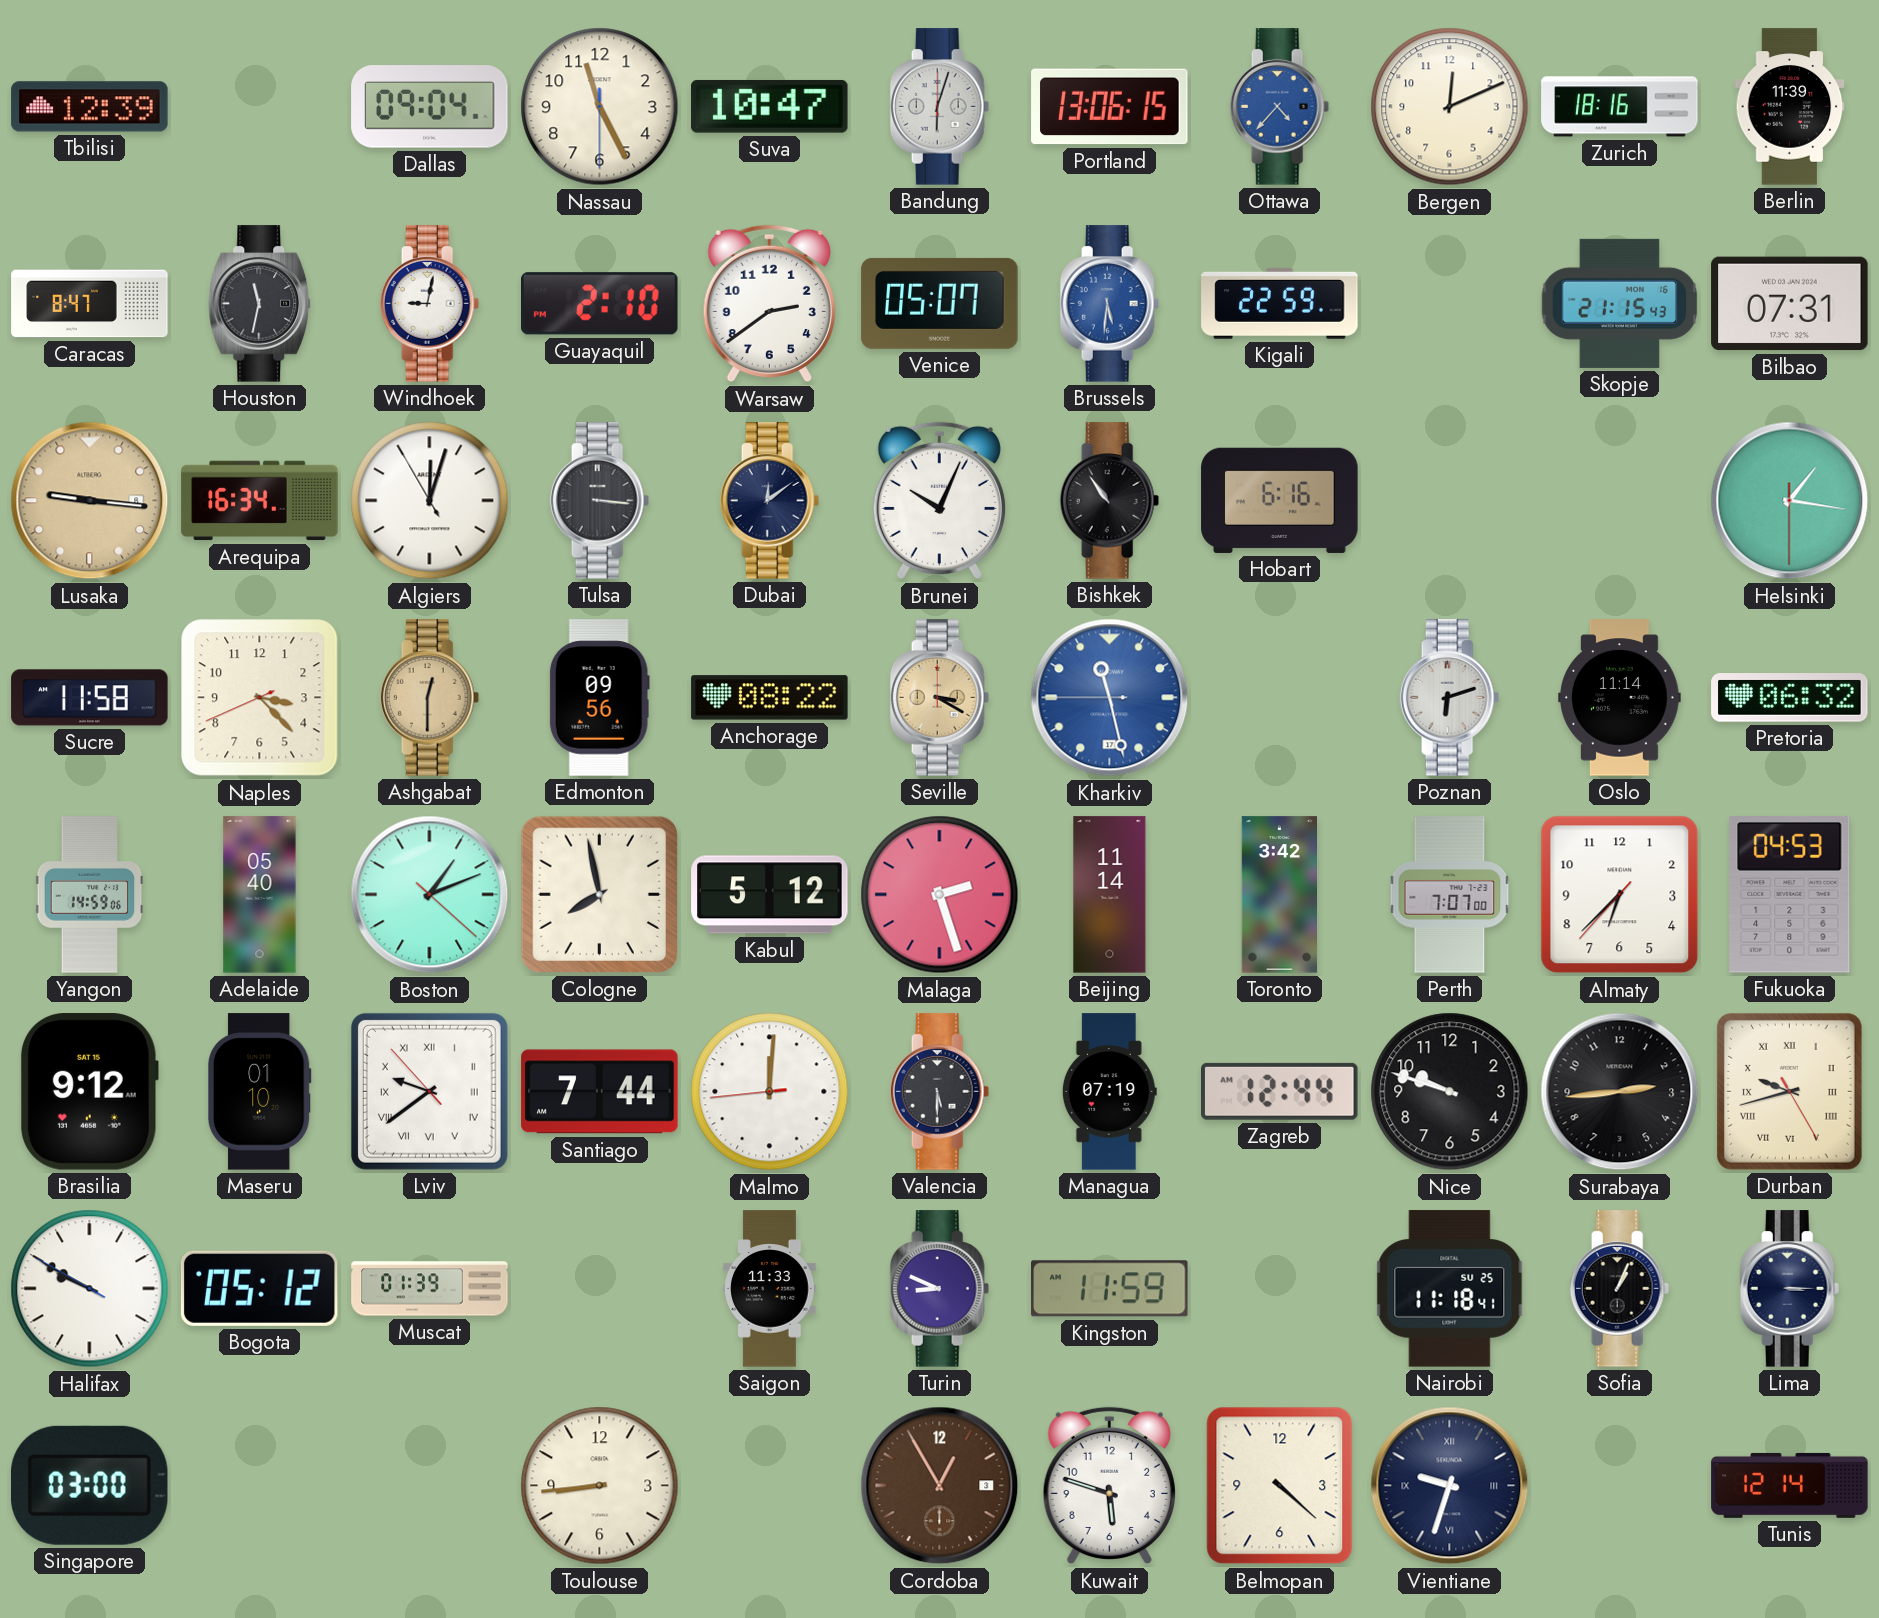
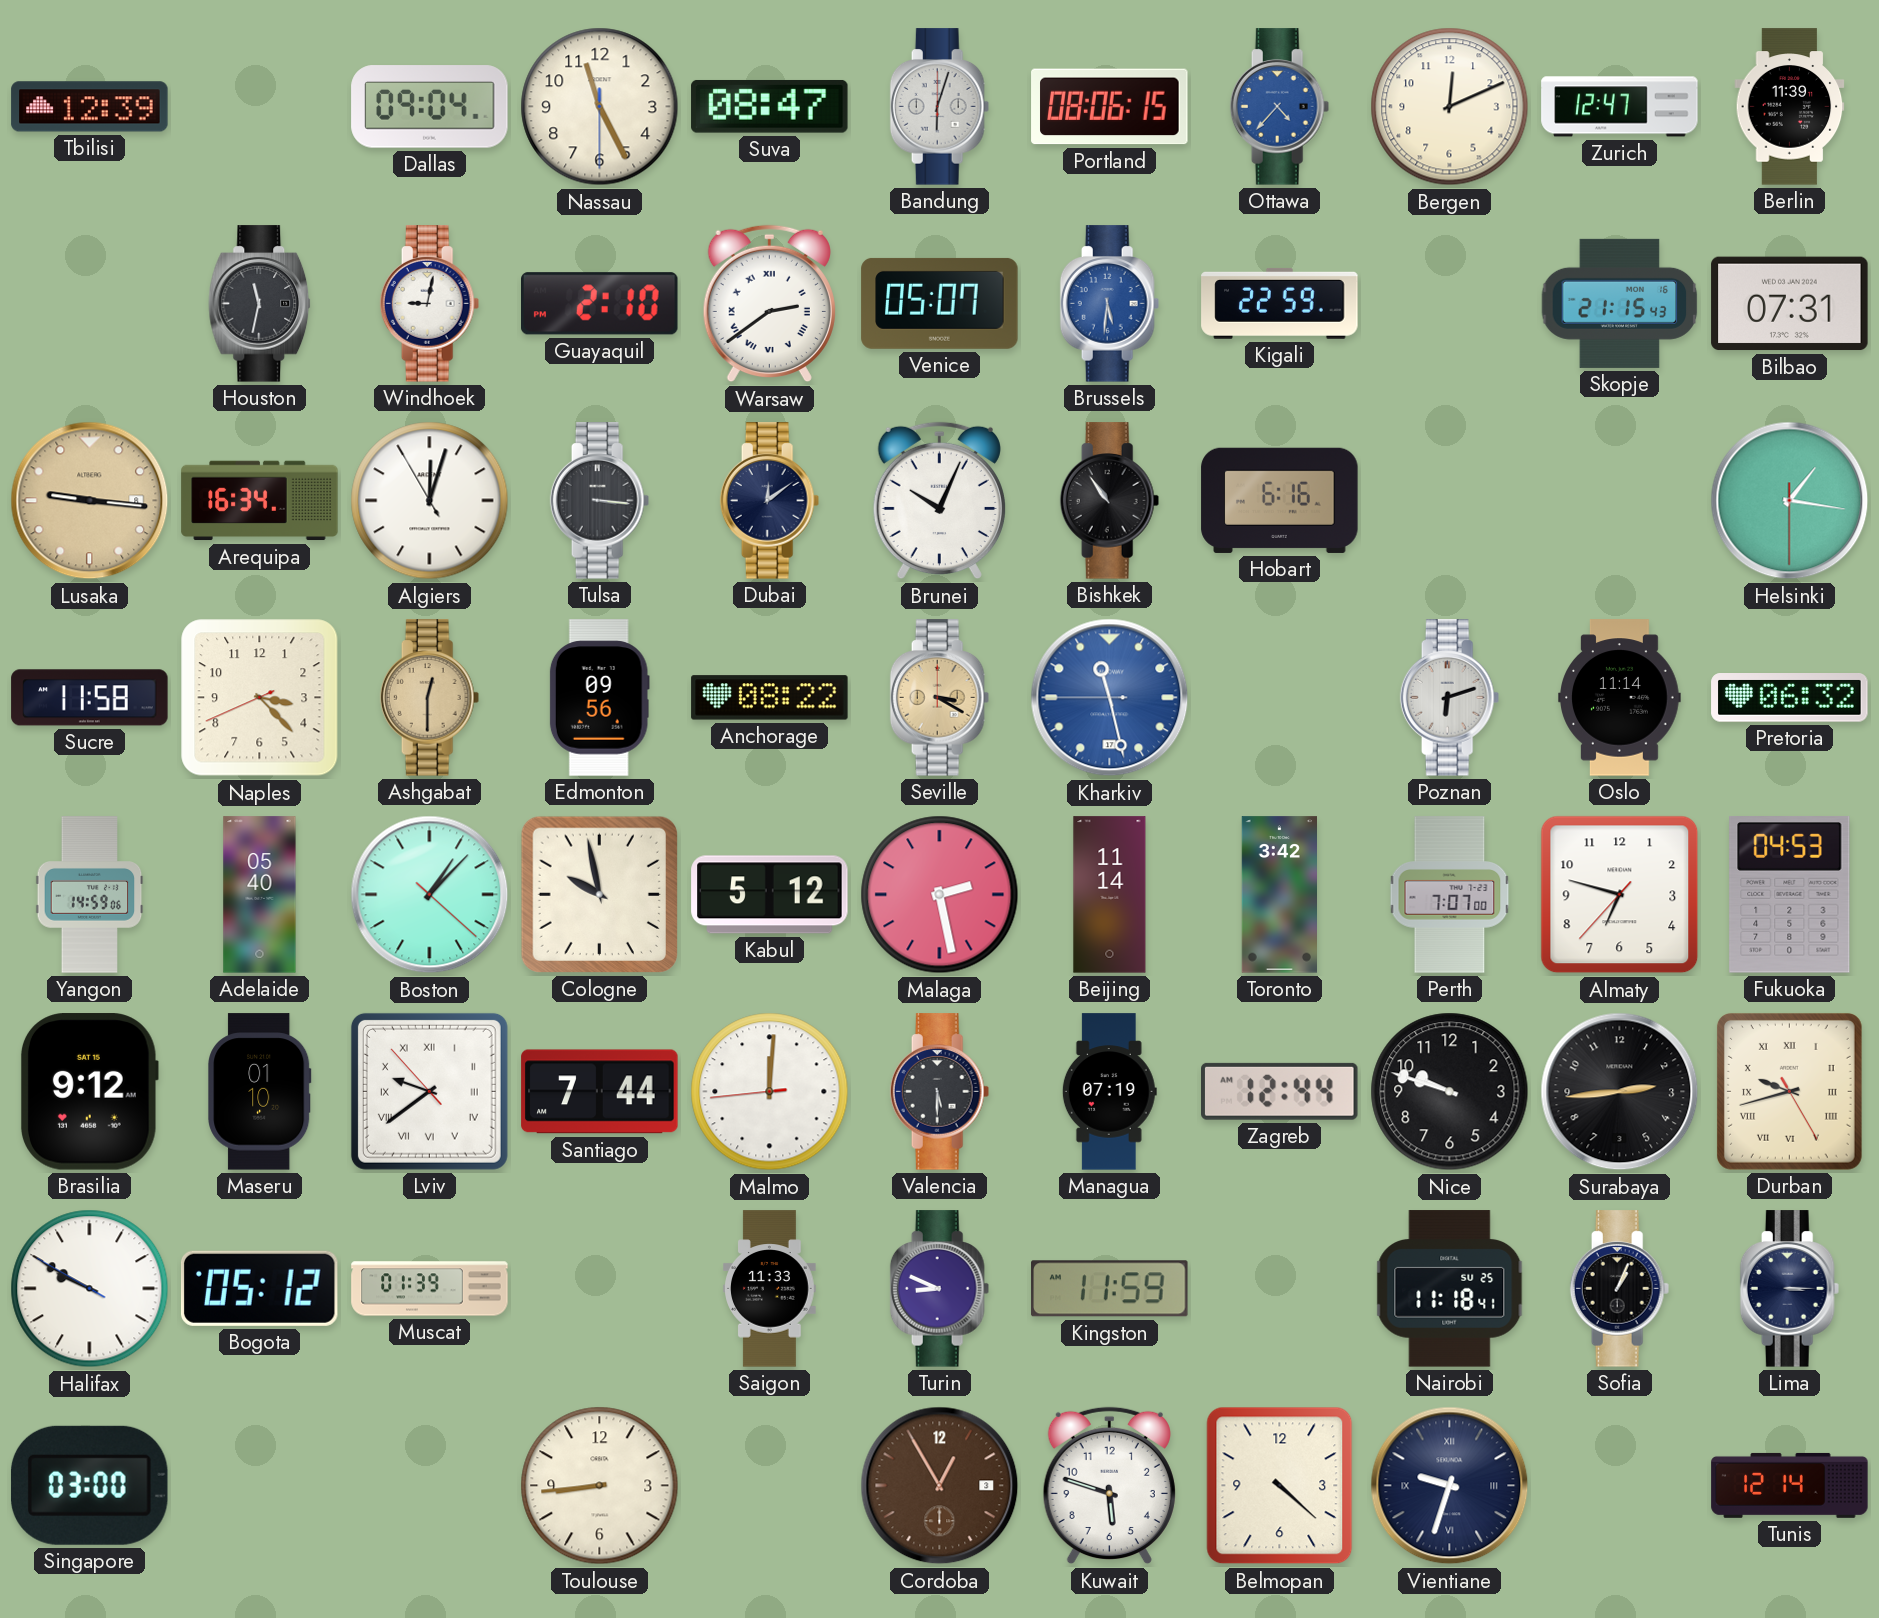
Suva: 10:47 -> 08:47
Portland: 13:06 -> 08:06
Zurich: 18:16 -> 12:47
Caracas: 8:47 -> none
Warsaw numerals: Arabic -> Roman
Boston: 1:11 -> 1:07
Cologne: 7:58 -> 9:58
Malaga: 2:27 -> 2:28
Almaty: 6:37 -> 6:47
